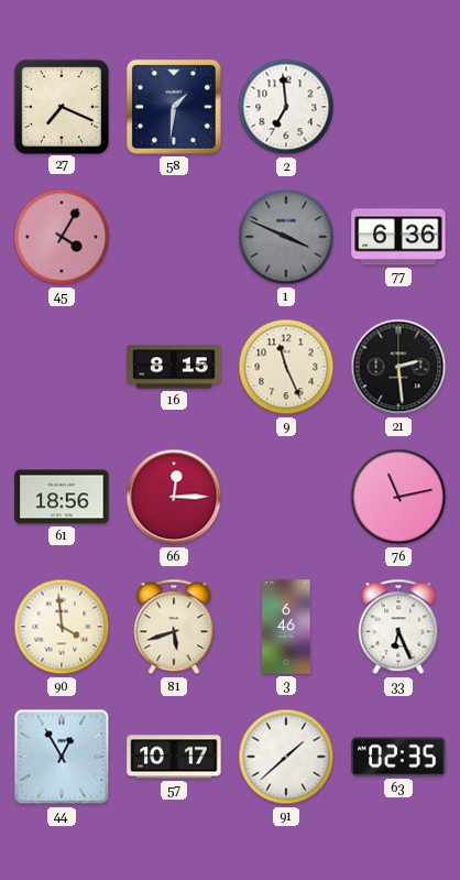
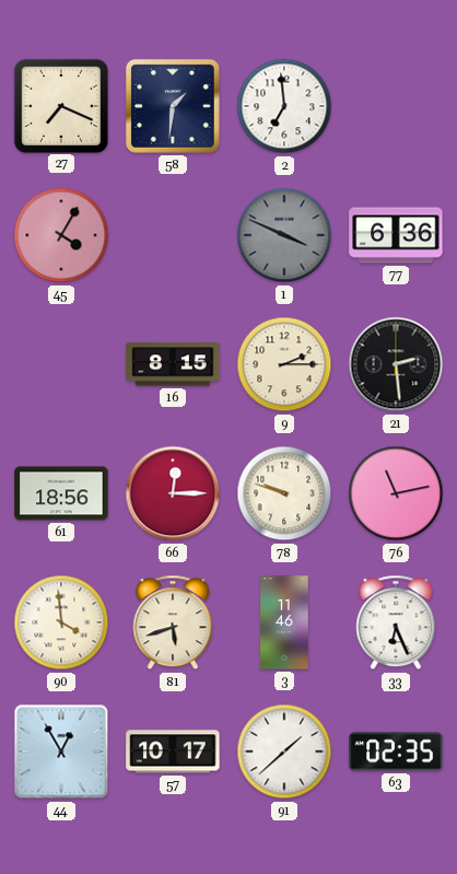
9: 11:26 -> 2:15
78: none -> 9:48
3: 6:46 -> 11:46
